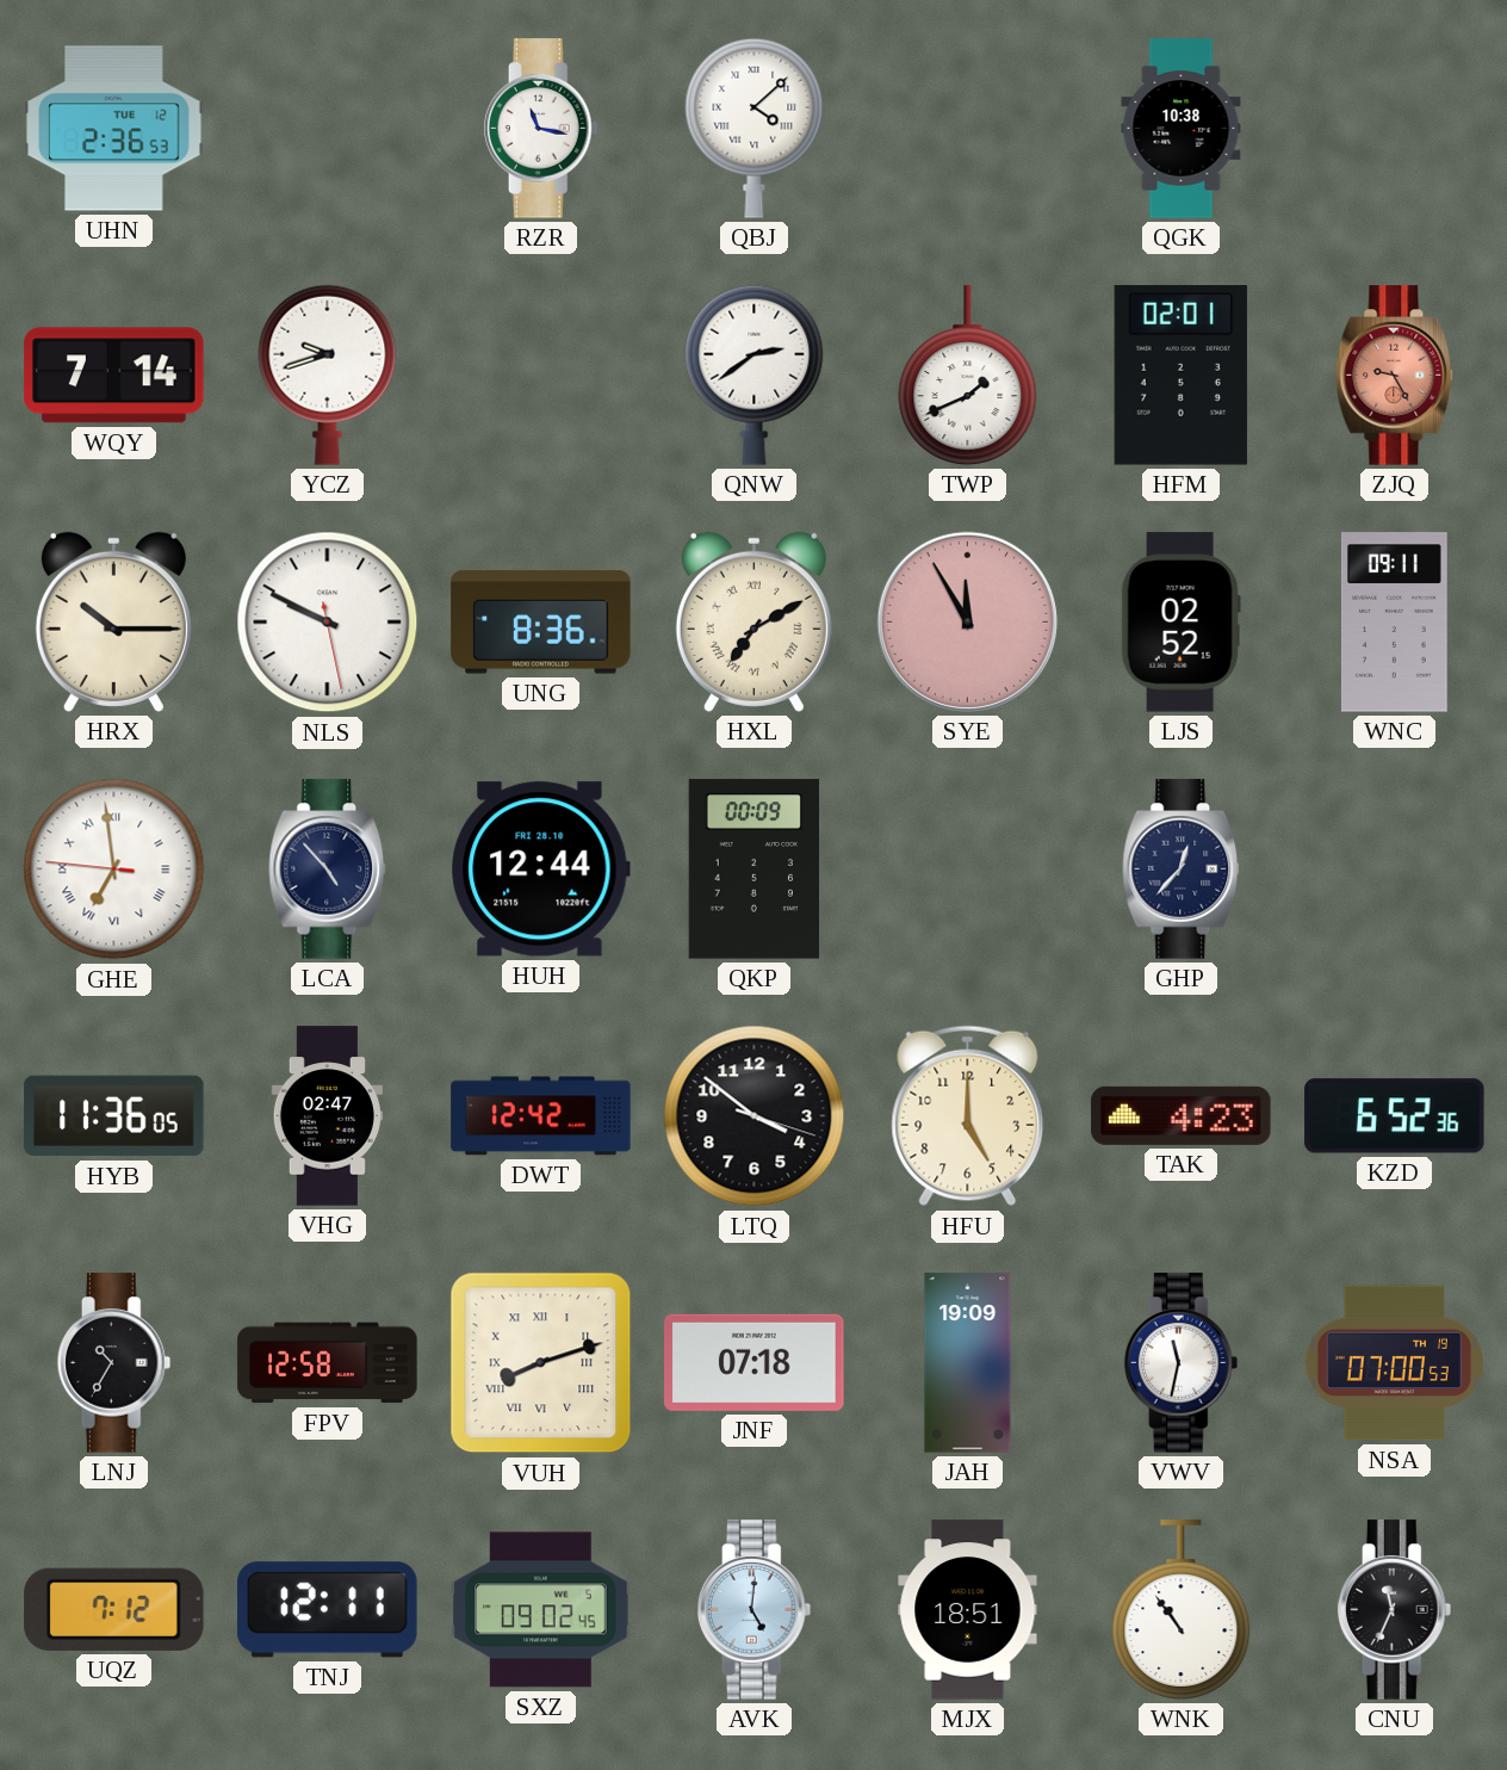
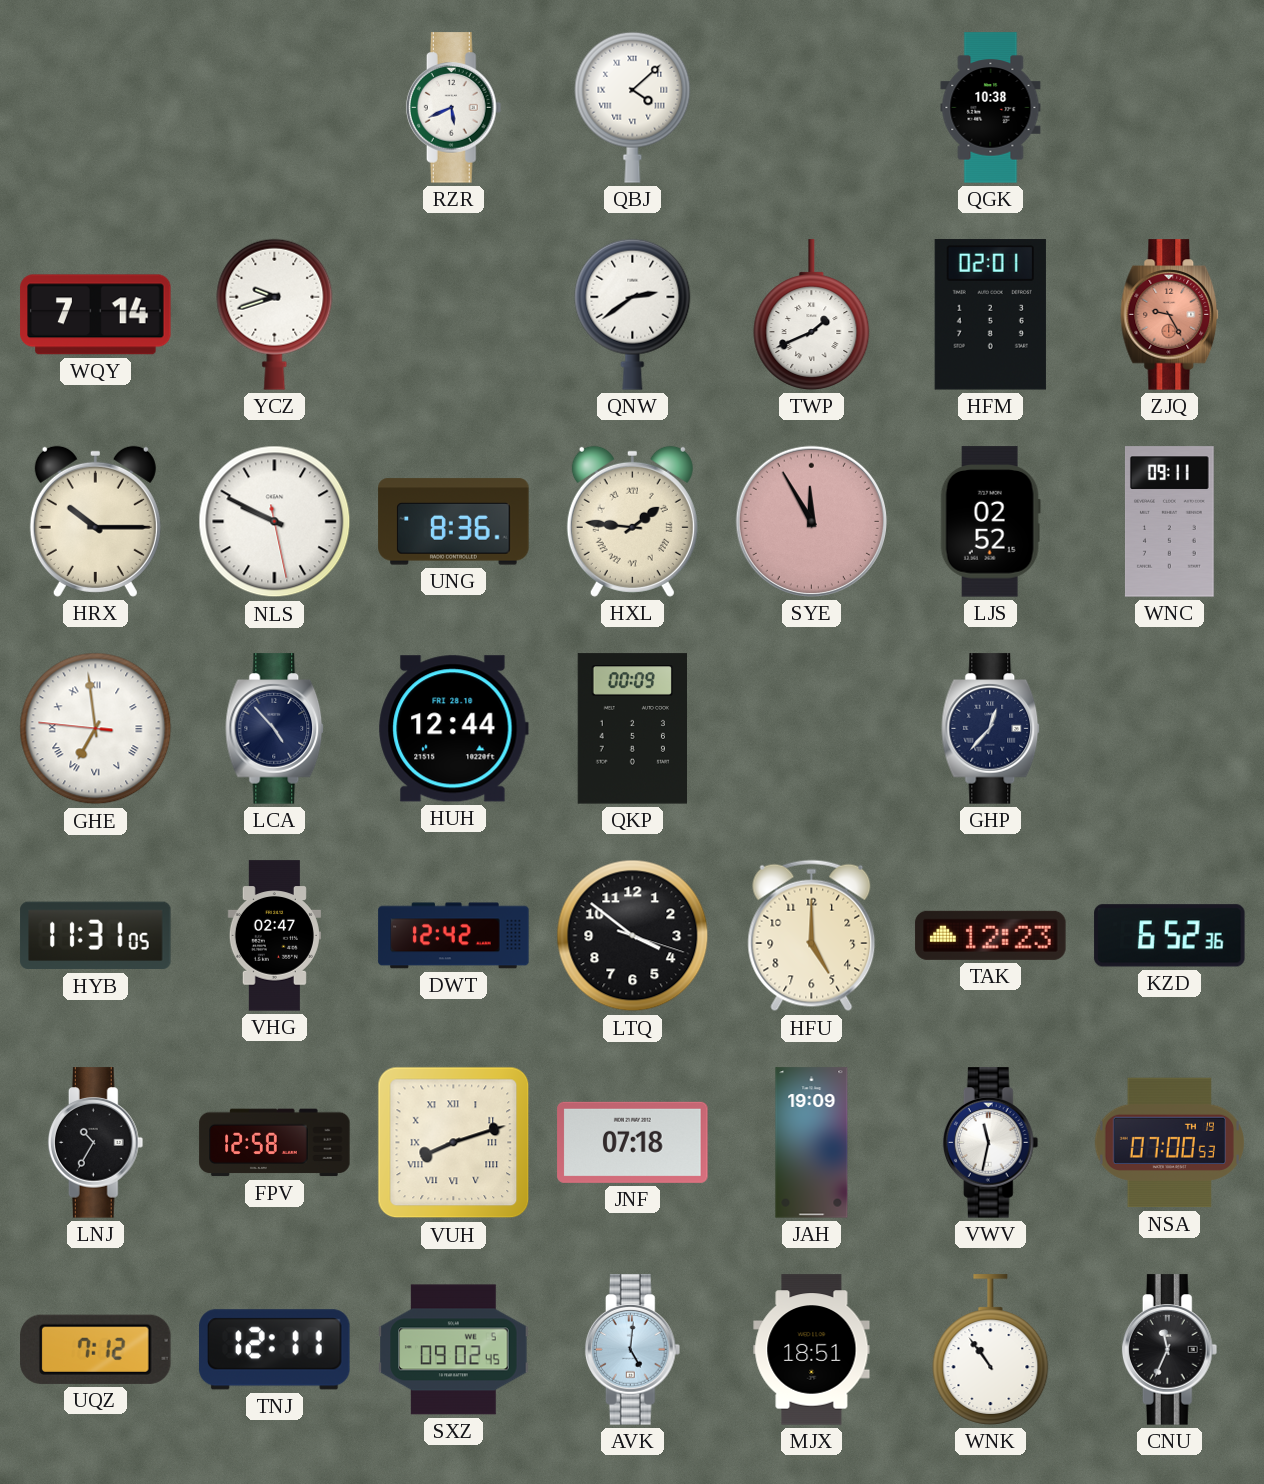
UHN: 2:36 -> none
RZR: 11:17 -> 5:41
HXL: 7:10 -> 1:46
HYB: 11:36 -> 11:31
TAK: 4:23 -> 12:23
